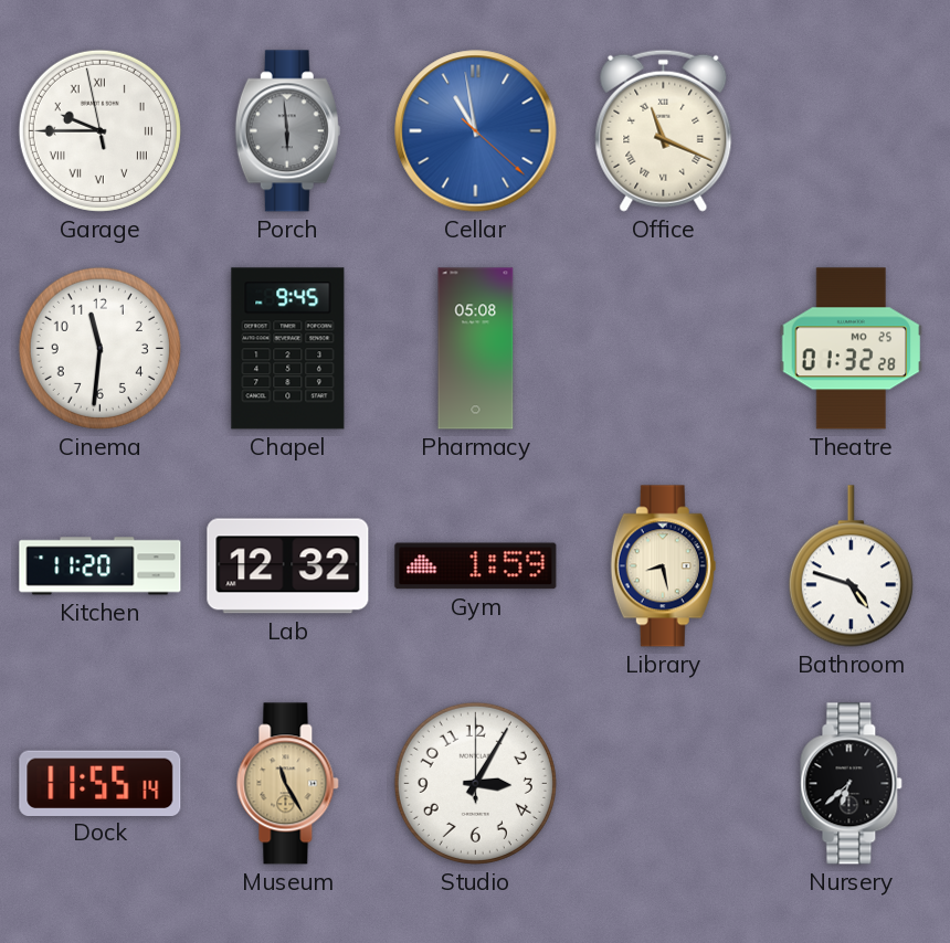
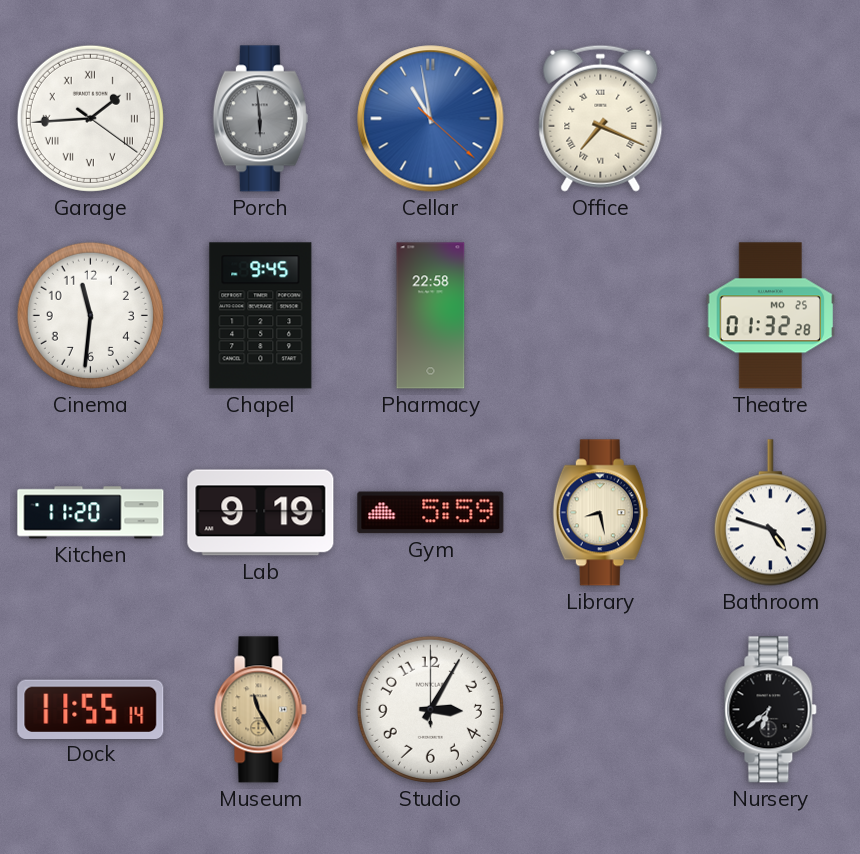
Garage: 9:44 -> 1:44
Office: 11:19 -> 7:19
Pharmacy: 05:08 -> 22:58
Lab: 12:32 -> 9:19
Gym: 1:59 -> 5:59
